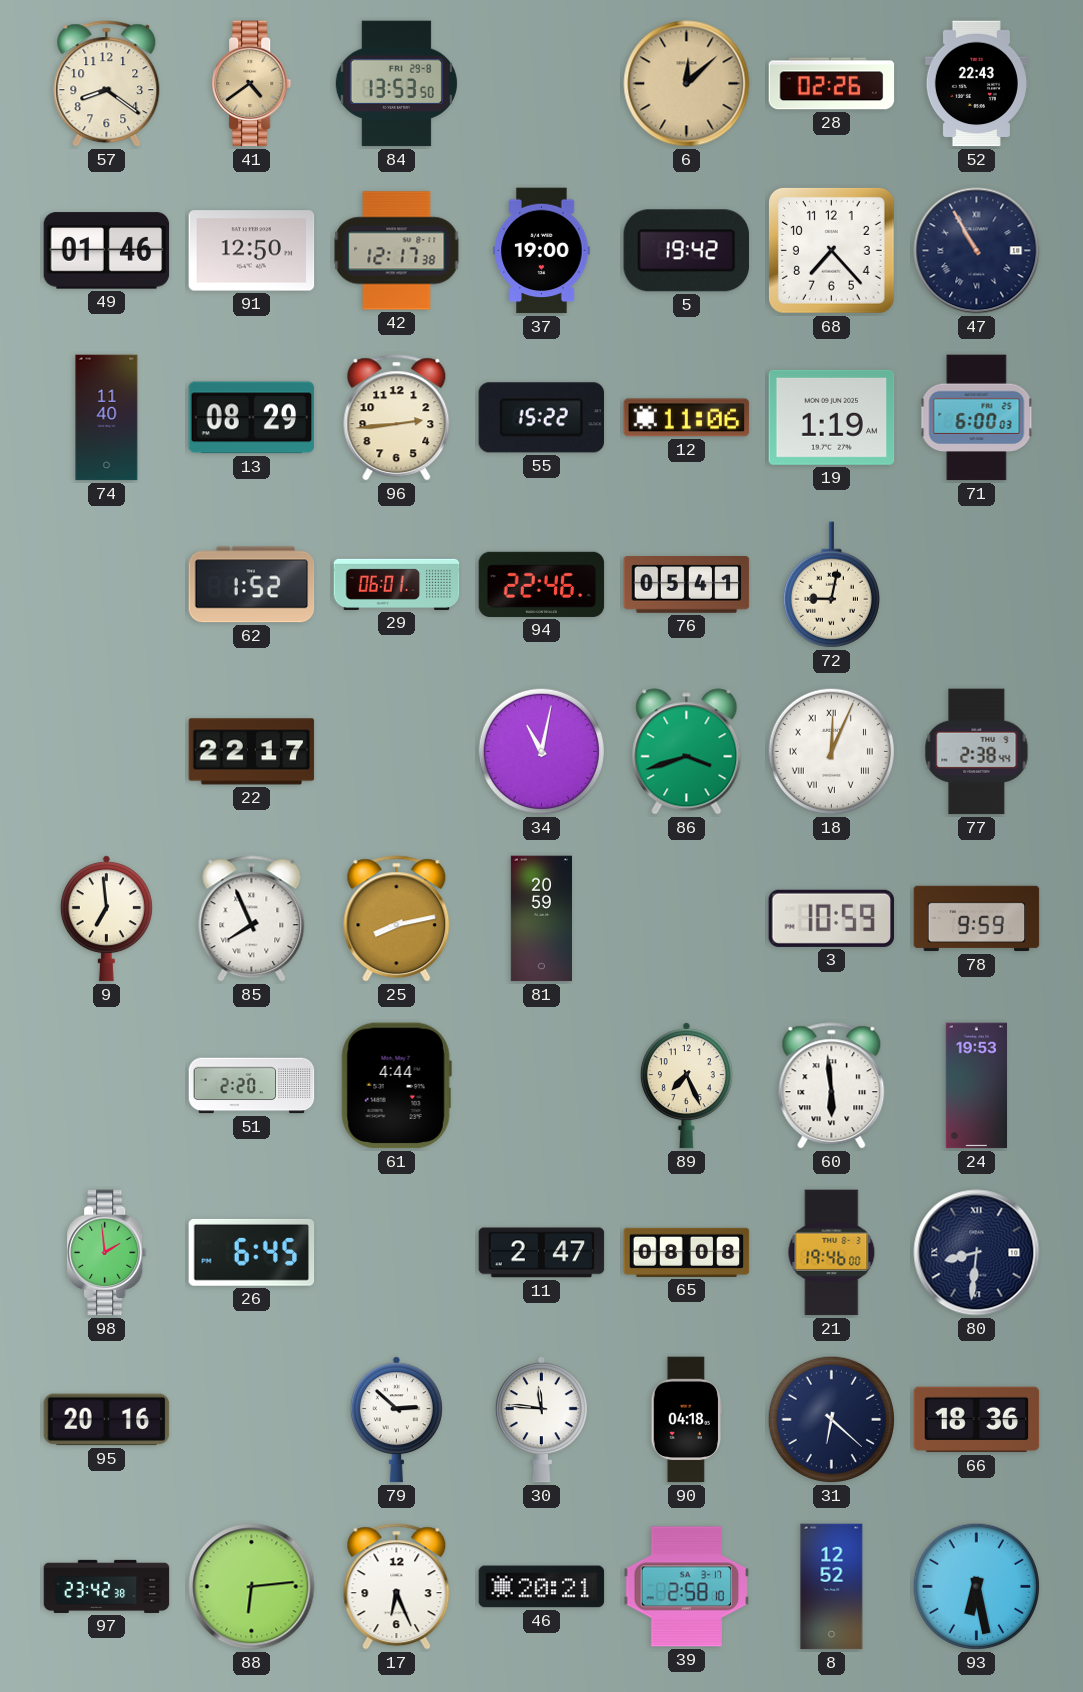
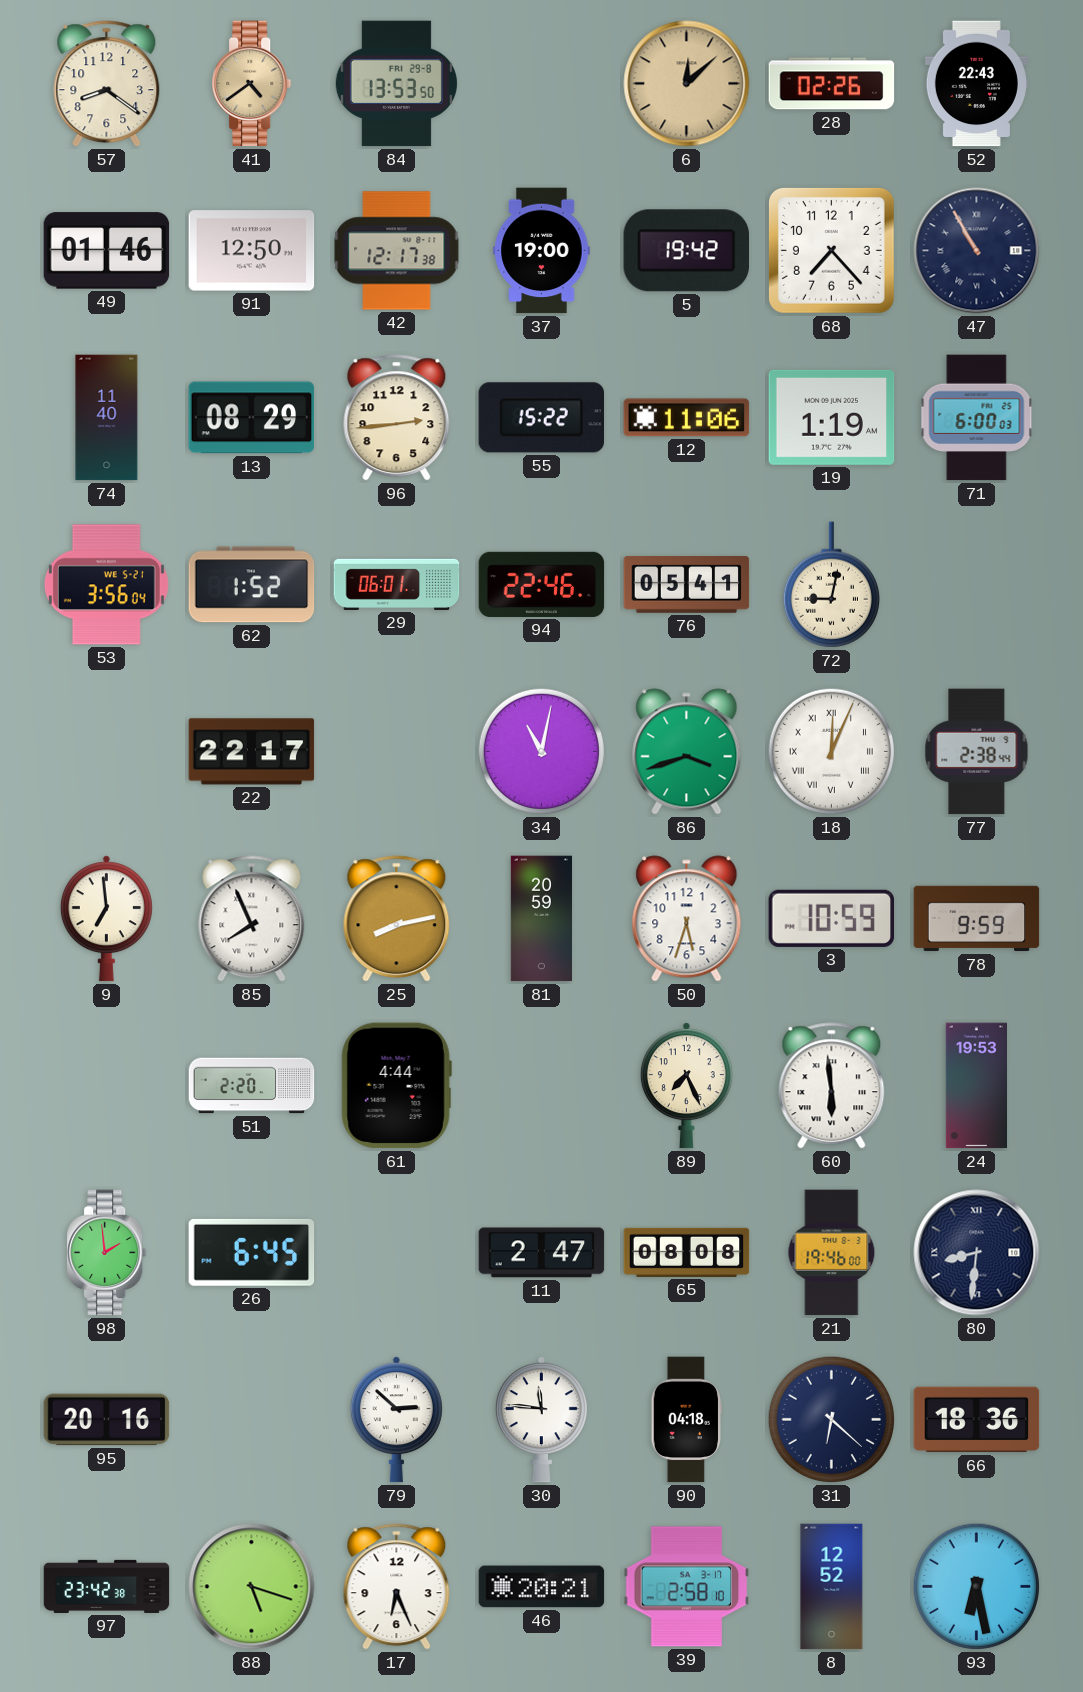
53: none -> 3:56
50: none -> 5:33
88: 6:14 -> 5:18
